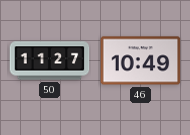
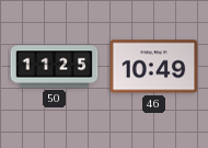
50: 11:27 -> 11:25
